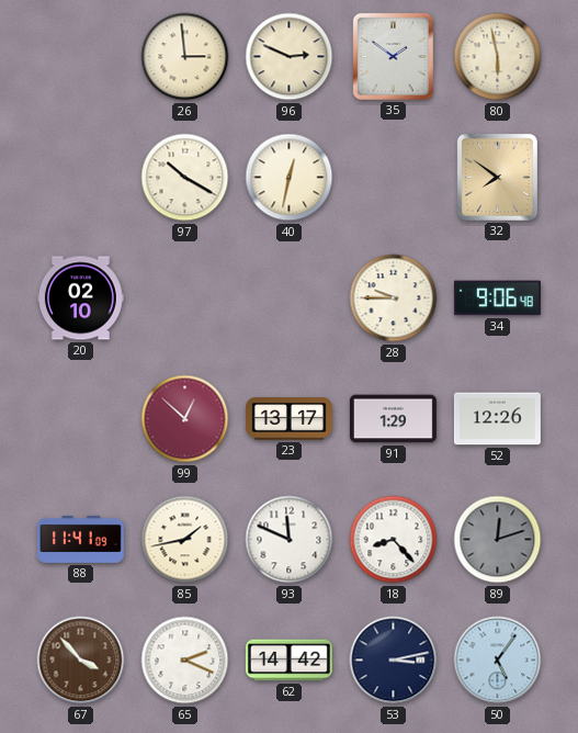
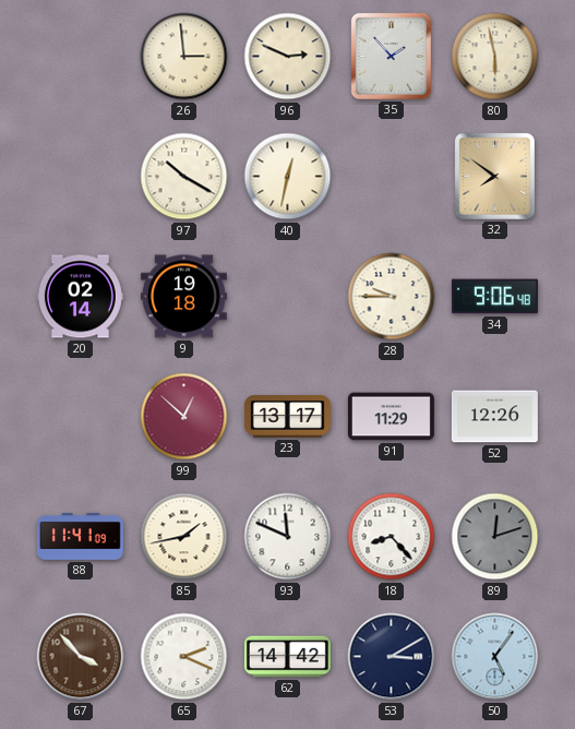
35: 1:51 -> 1:53
20: 02:10 -> 02:14
9: none -> 19:18
91: 1:29 -> 11:29
53: 3:13 -> 3:10
